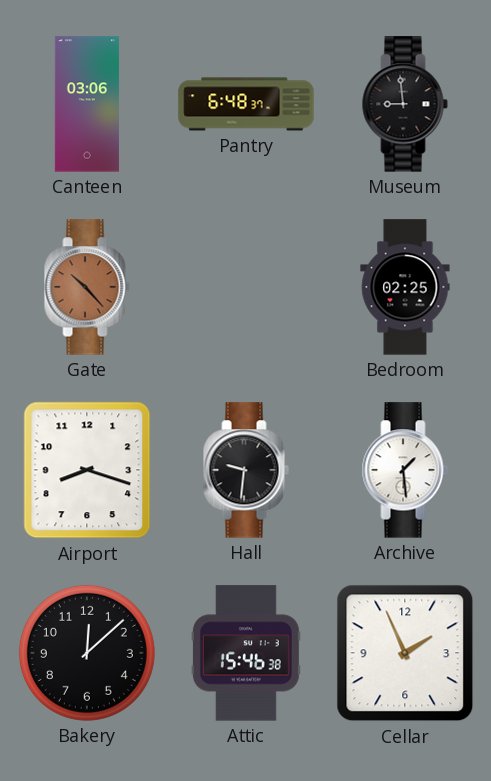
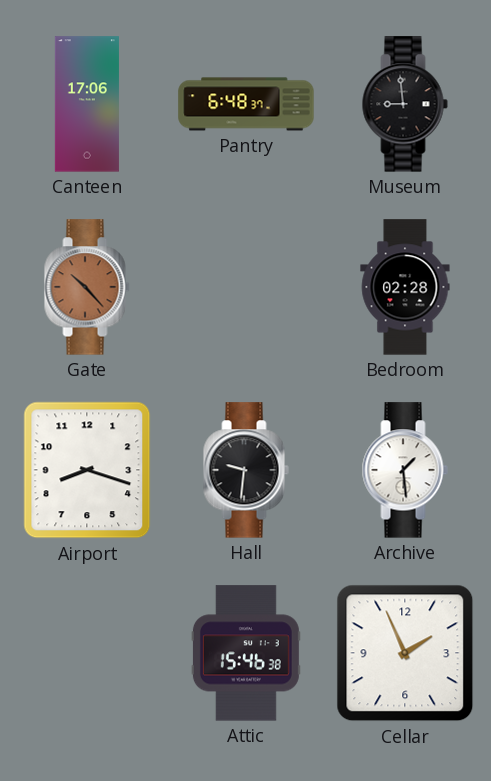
Canteen: 03:06 -> 17:06
Bedroom: 02:25 -> 02:28
Bakery: 12:08 -> none
